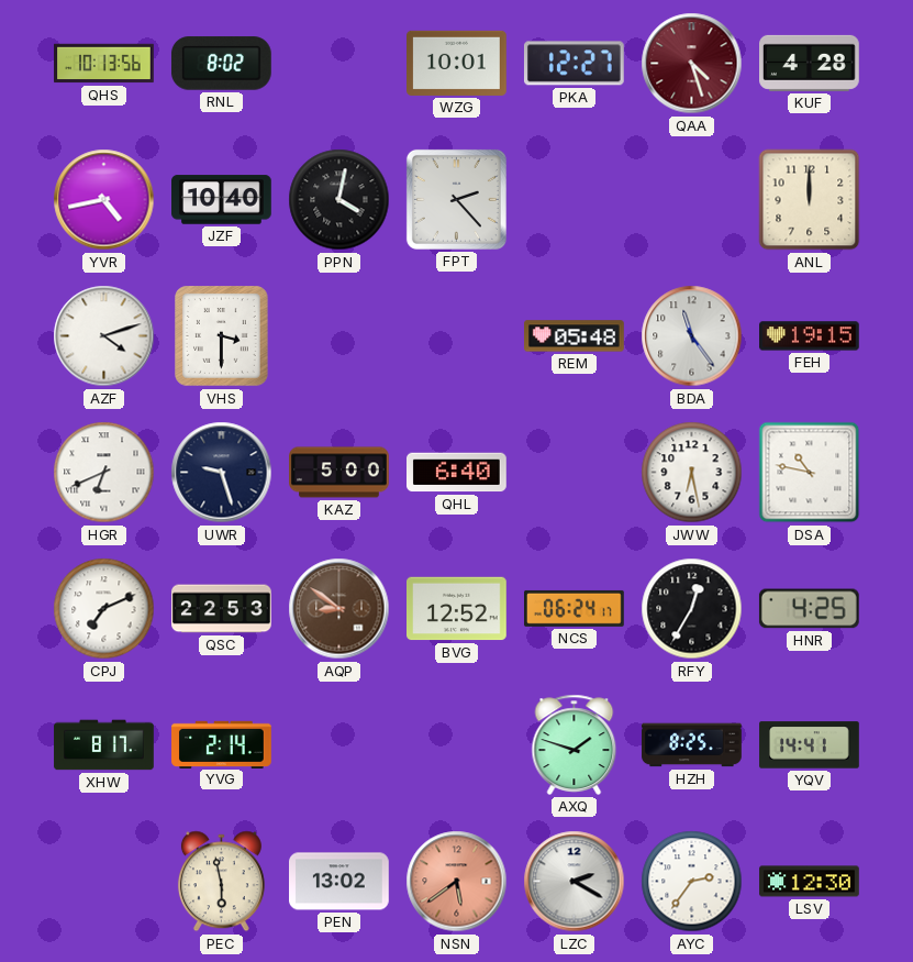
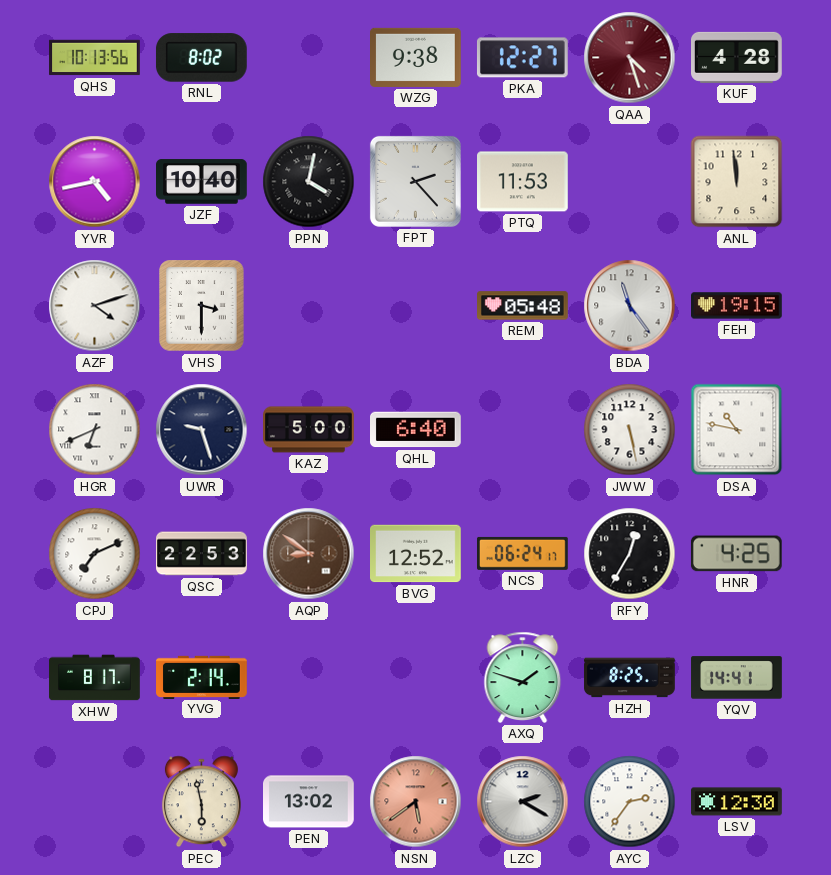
WZG: 10:01 -> 9:38
PTQ: none -> 11:53
ANL: 12:00 -> 11:59
JWW: 6:28 -> 5:28
